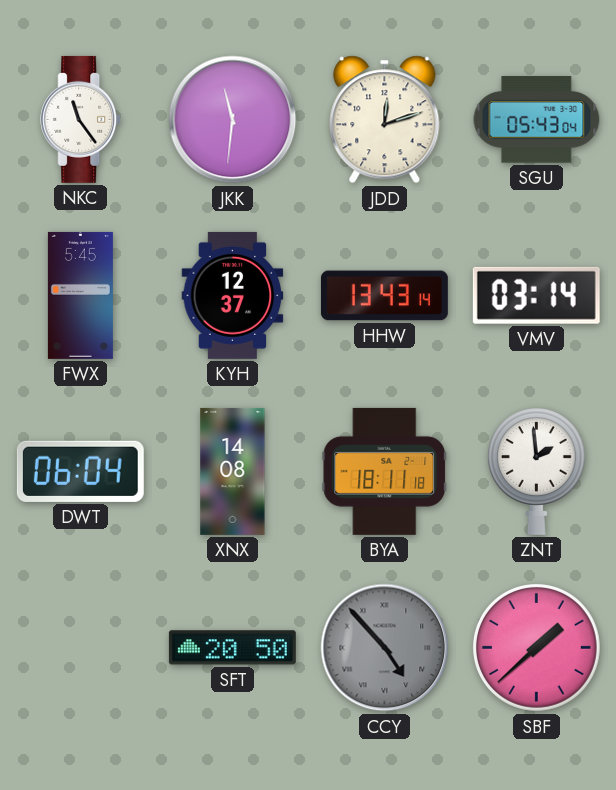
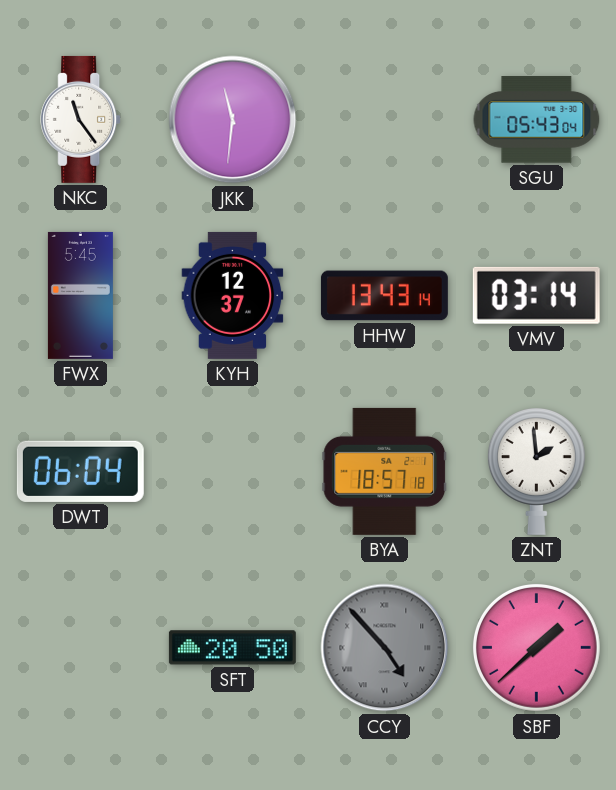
JDD: 12:12 -> none
XNX: 14:08 -> none
BYA: 18:11 -> 18:57
